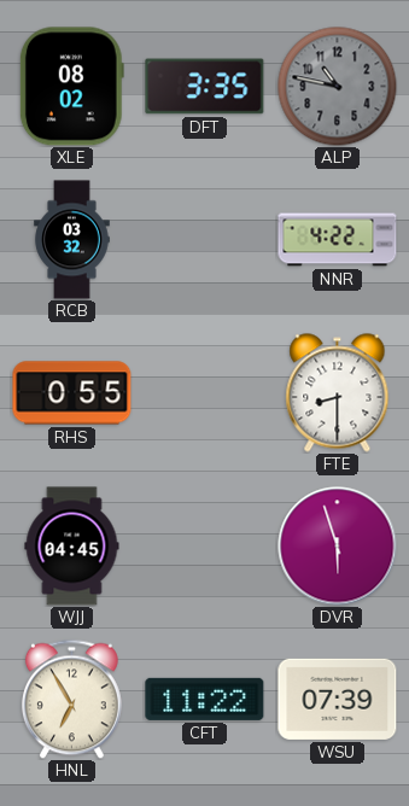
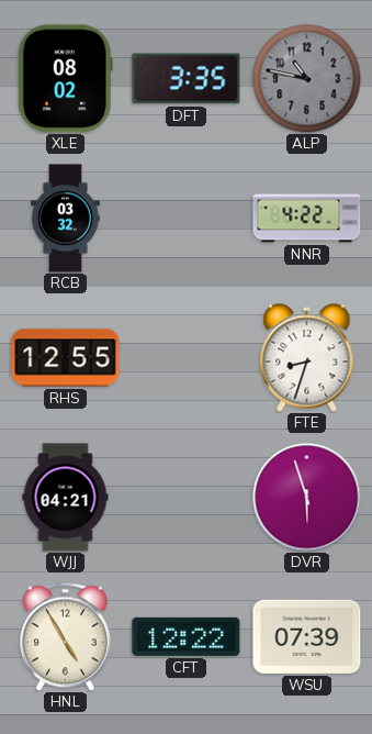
RHS: 0:55 -> 12:55
FTE: 8:30 -> 8:33
WJJ: 04:45 -> 04:21
HNL: 6:55 -> 4:55
CFT: 11:22 -> 12:22
